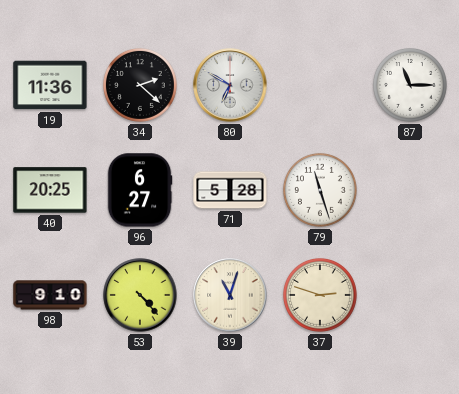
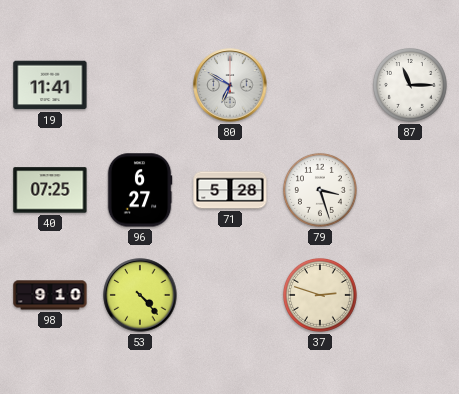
19: 11:36 -> 11:41
34: 2:22 -> none
40: 20:25 -> 07:25
79: 11:27 -> 3:27
39: 11:03 -> none
